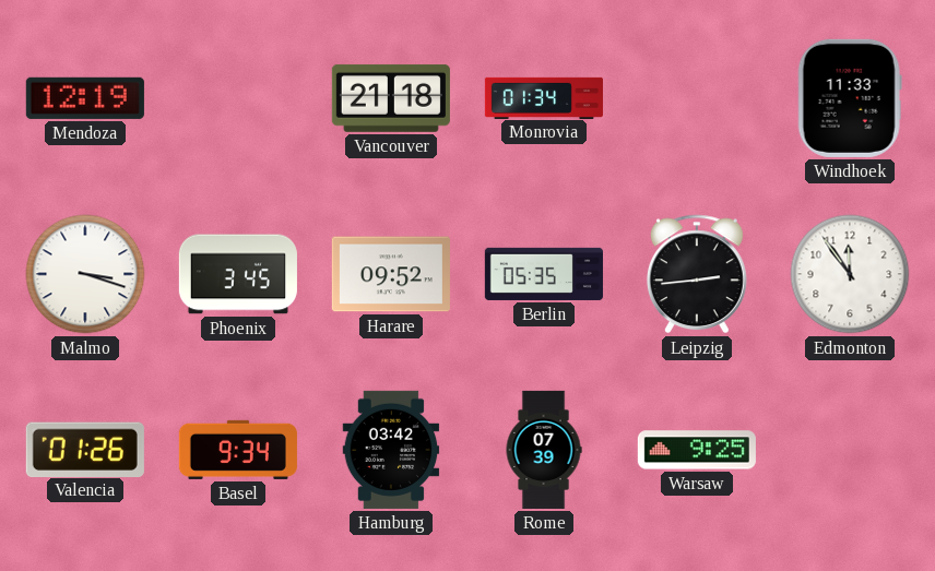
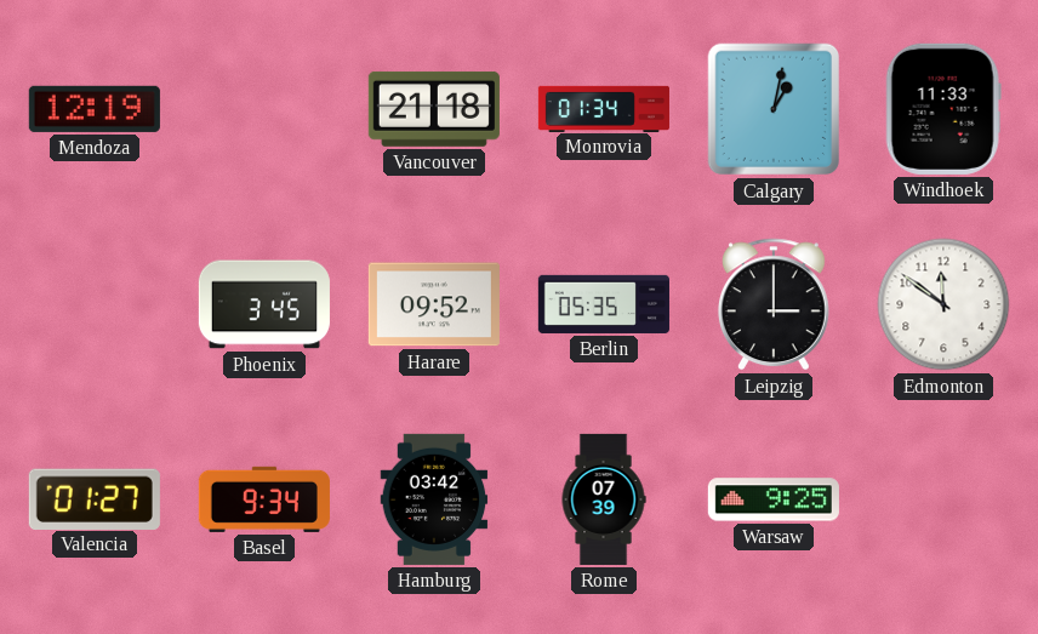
Calgary: none -> 1:02
Malmo: 3:18 -> none
Leipzig: 2:44 -> 3:00
Edmonton: 11:54 -> 11:51
Valencia: 01:26 -> 01:27
